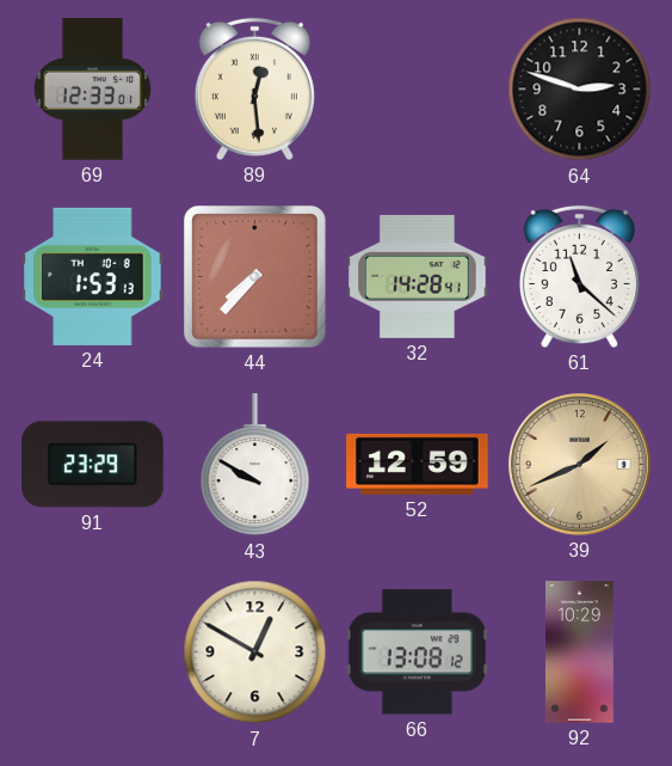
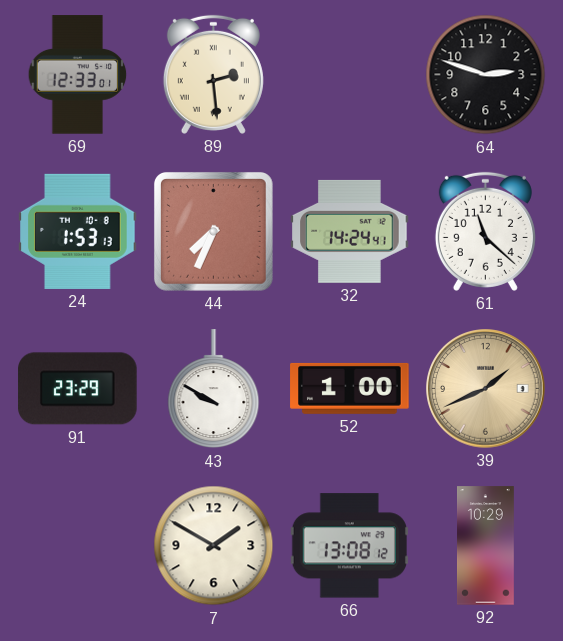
89: 12:29 -> 2:29
44: 7:37 -> 7:34
32: 14:28 -> 14:24
52: 12:59 -> 1:00
7: 12:50 -> 1:50
